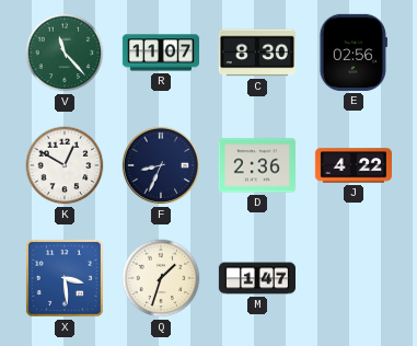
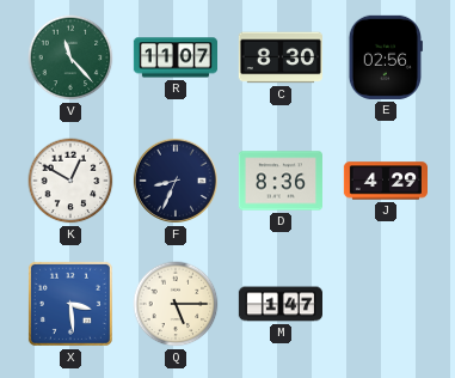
D: 2:36 -> 8:36
J: 4:22 -> 4:29
Q: 1:33 -> 5:15
